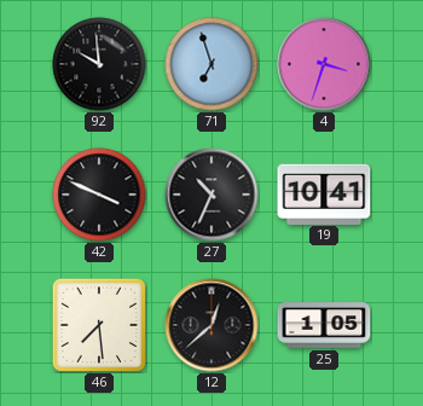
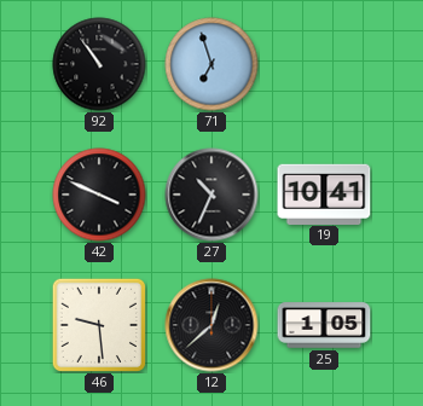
92: 9:59 -> 10:54
4: 3:33 -> none
46: 7:29 -> 9:29
